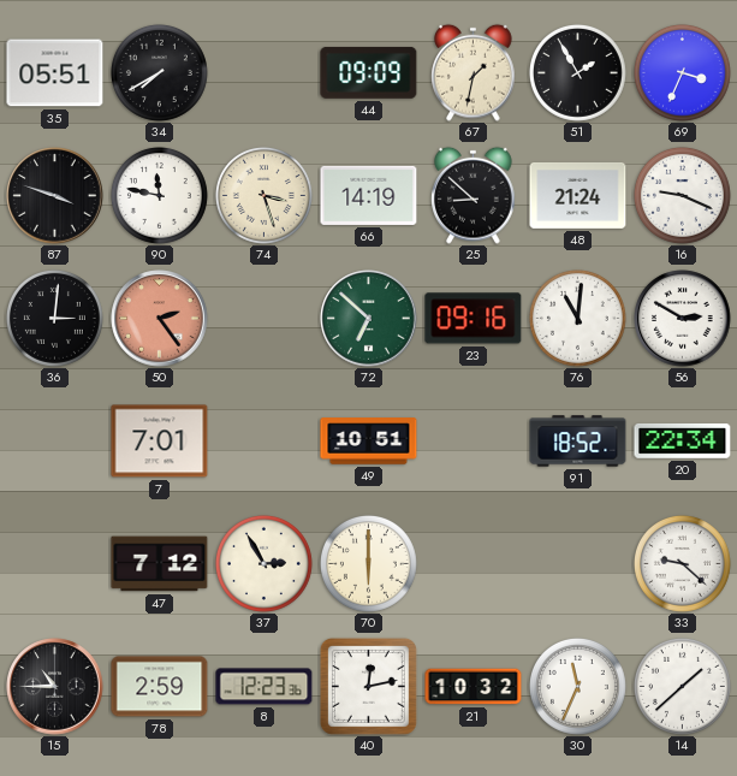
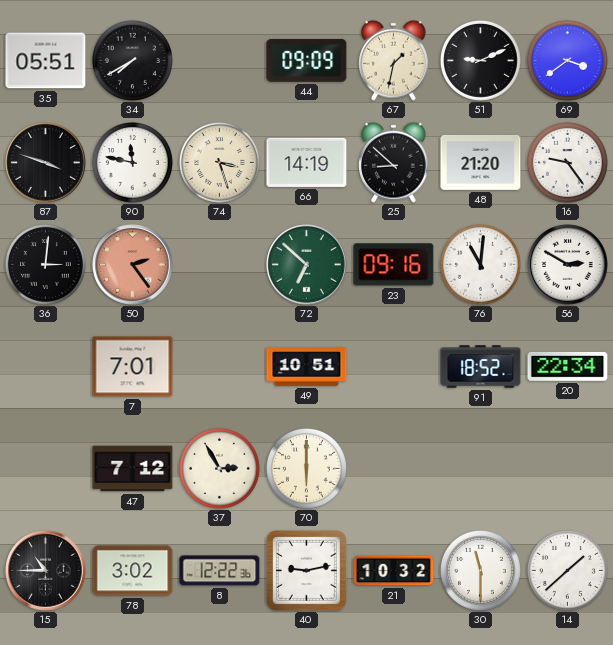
51: 1:55 -> 9:11
69: 3:34 -> 3:39
48: 21:24 -> 21:20
16: 9:19 -> 9:24
33: 9:22 -> none
78: 2:59 -> 3:02
8: 12:23 -> 12:22
40: 12:13 -> 9:13
30: 11:34 -> 11:30
